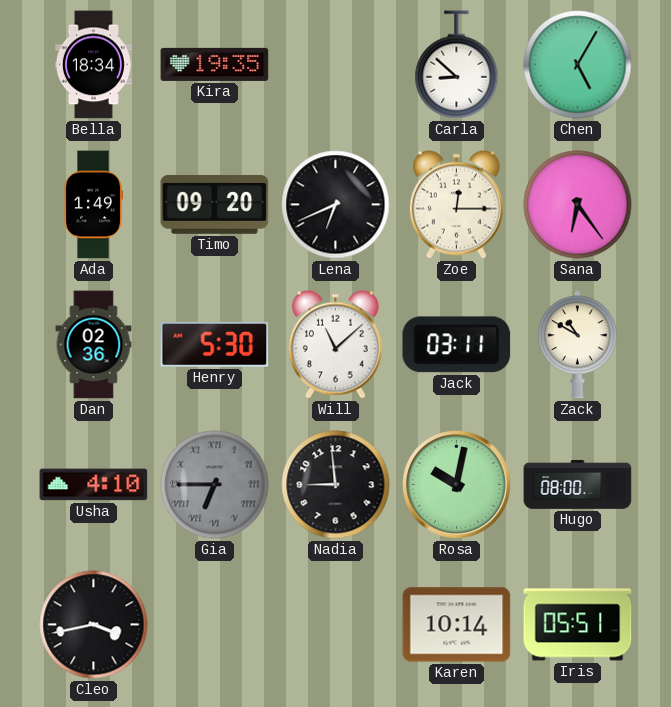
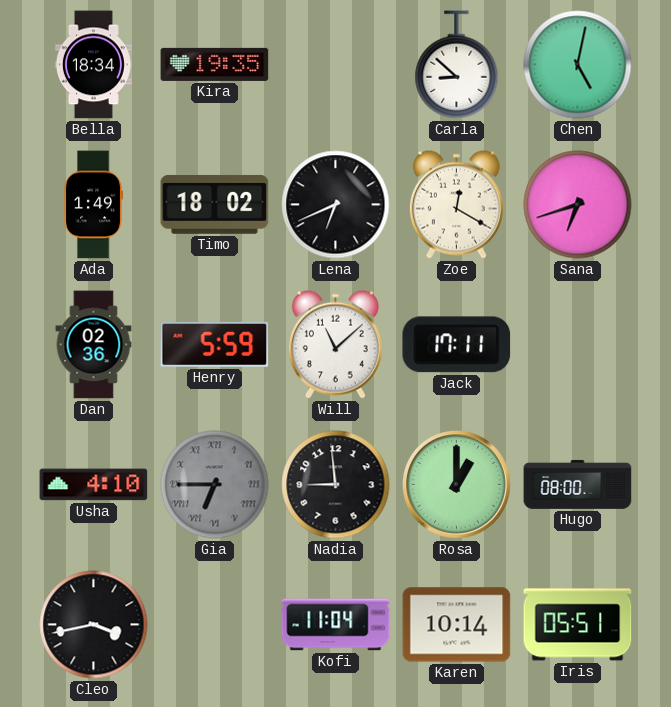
Chen: 5:05 -> 5:02
Timo: 09:20 -> 18:02
Zoe: 12:15 -> 12:20
Sana: 6:24 -> 6:42
Henry: 5:30 -> 5:59
Jack: 03:11 -> 17:11
Zack: 10:50 -> none
Rosa: 10:02 -> 1:00
Kofi: none -> 11:04
